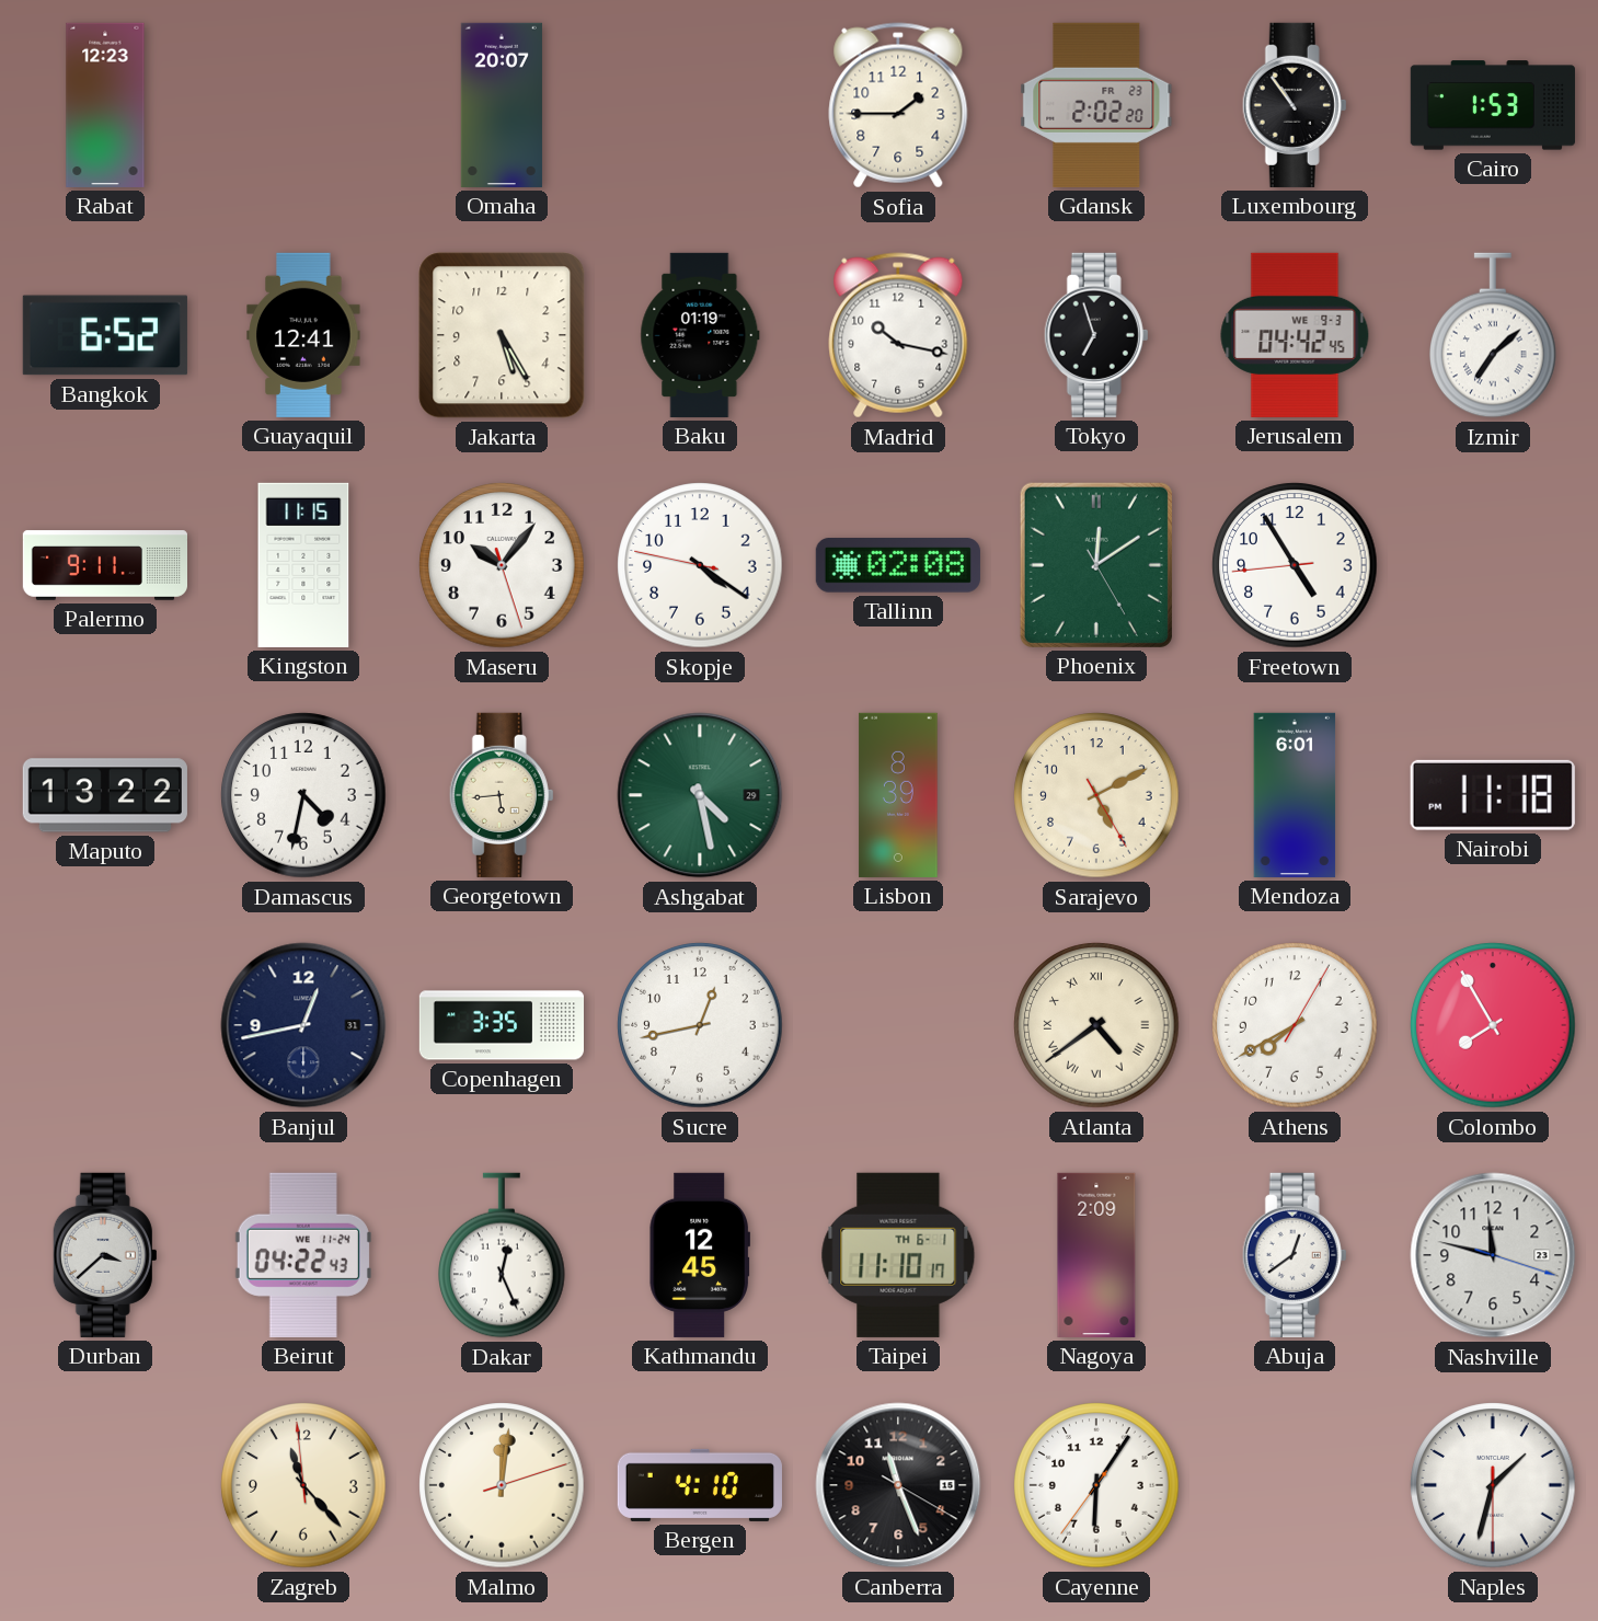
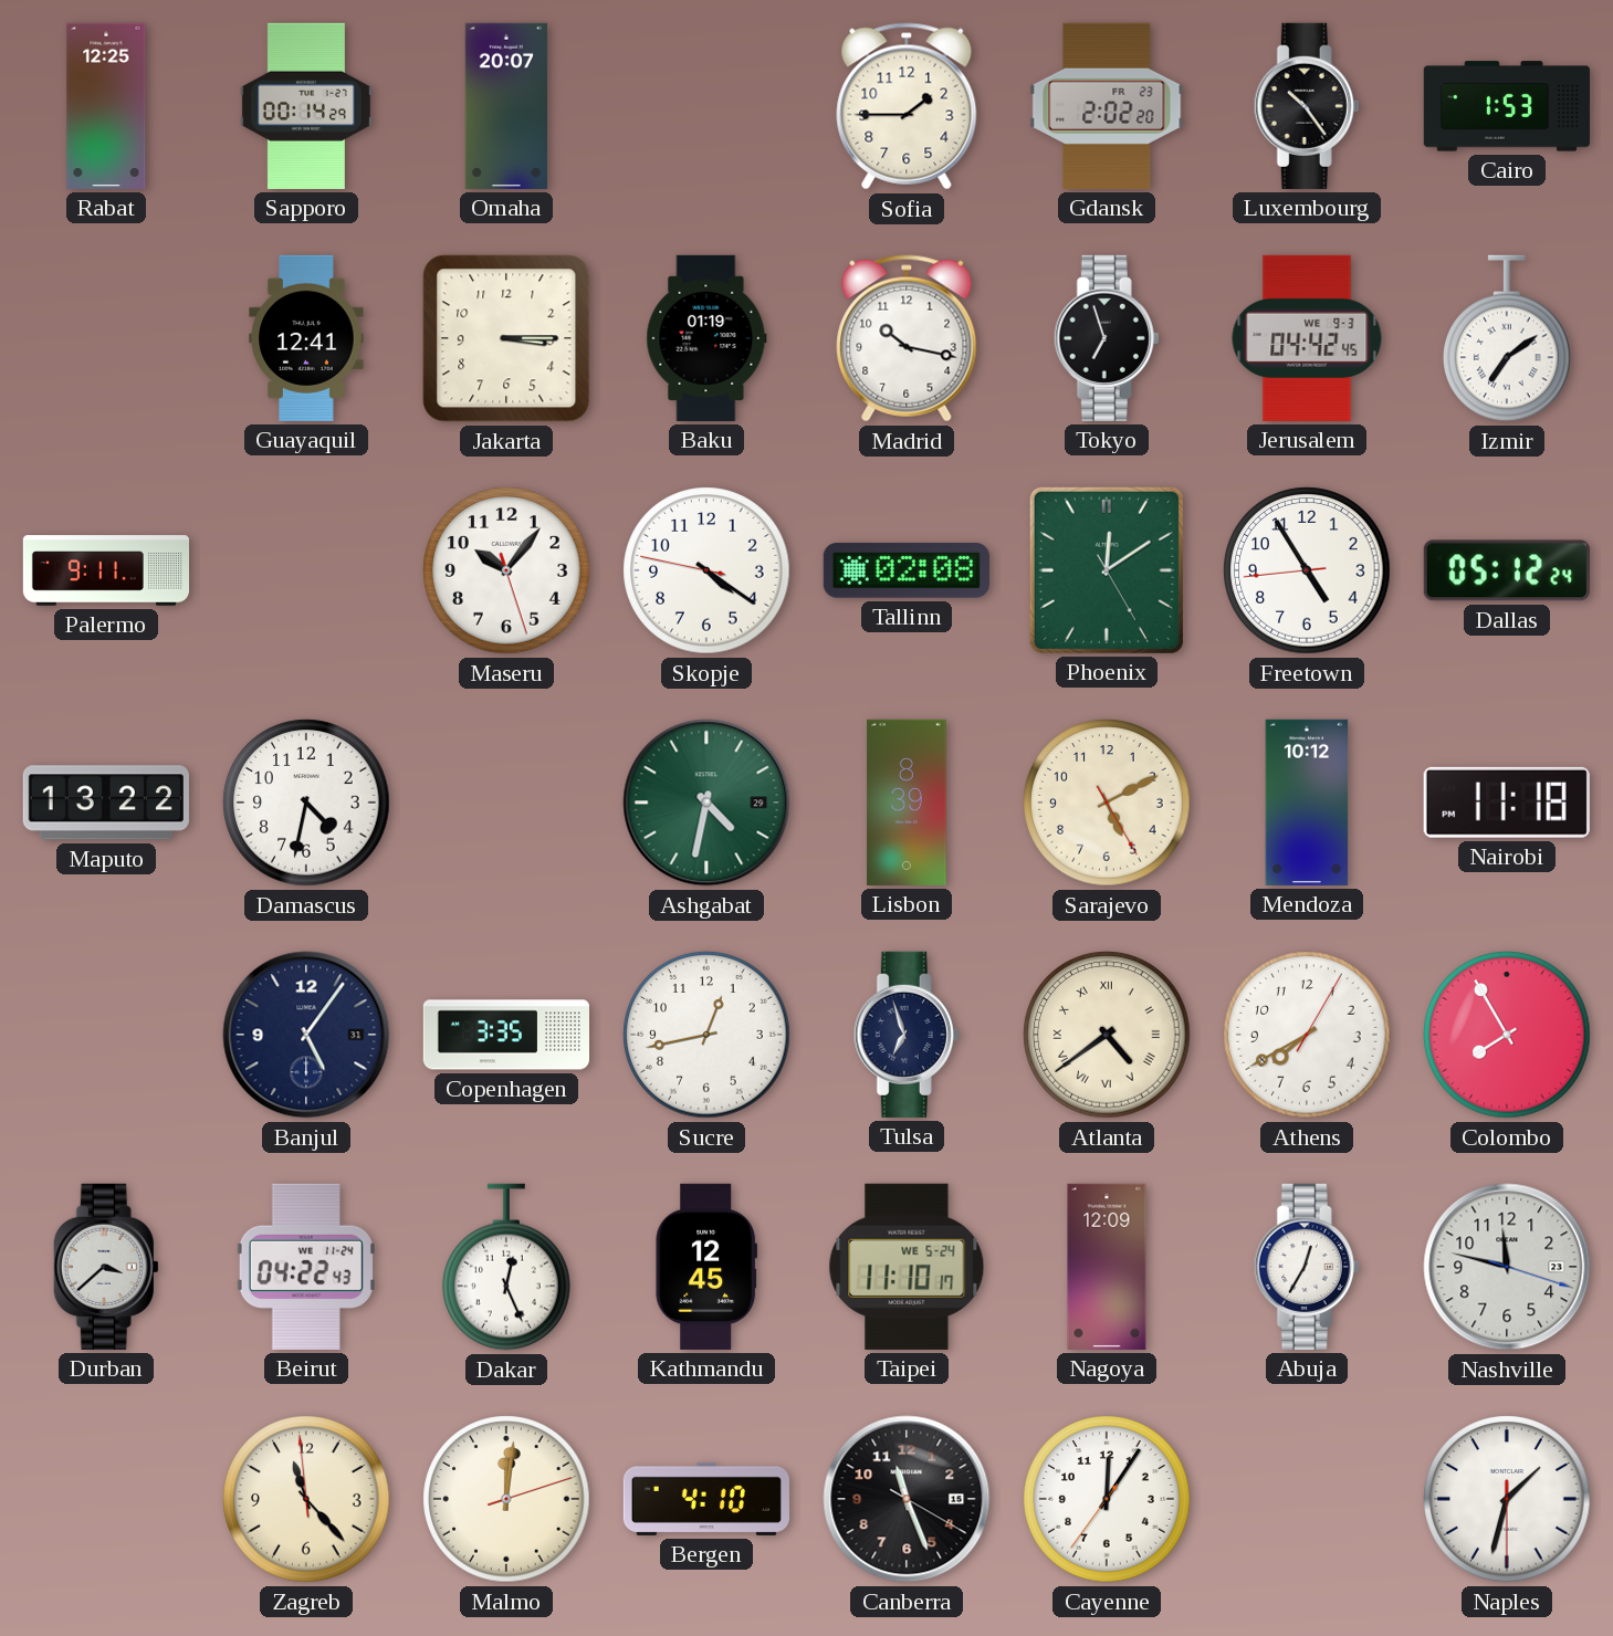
Rabat: 12:23 -> 12:25
Sapporo: none -> 00:14
Luxembourg: 10:54 -> 10:24
Bangkok: 6:52 -> none
Jakarta: 5:25 -> 3:15
Izmir: 7:08 -> 7:09
Kingston: 11:15 -> none
Dallas: none -> 05:12
Georgetown: 5:44 -> none
Ashgabat: 4:28 -> 4:32
Mendoza: 6:01 -> 10:12
Banjul: 12:43 -> 5:06
Tulsa: none -> 6:57
Taipei date: TH 6-1 -> WE 5-24
Nagoya: 2:09 -> 12:09
Abuja: 12:39 -> 12:35
Cayenne: 6:05 -> 12:05
